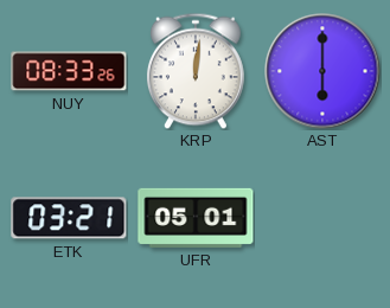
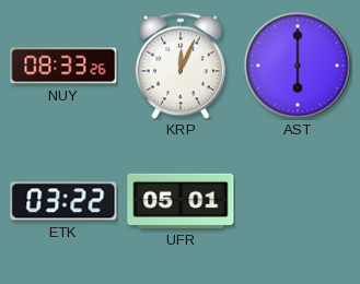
KRP: 12:01 -> 12:04
ETK: 03:21 -> 03:22
